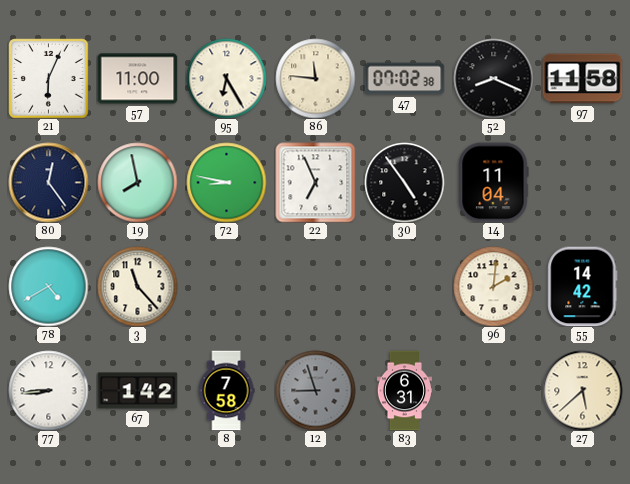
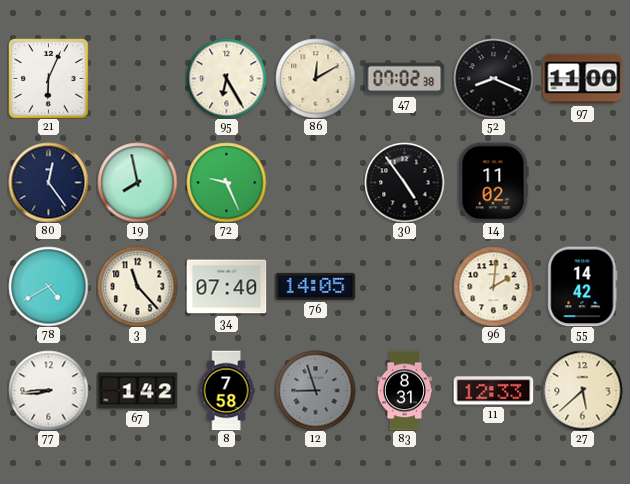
57: 11:00 -> none
86: 11:46 -> 12:10
97: 11:58 -> 11:00
72: 8:47 -> 9:26
22: 6:56 -> none
14: 11:04 -> 11:02
34: none -> 07:40
76: none -> 14:05
83: 6:31 -> 8:31
11: none -> 12:33
